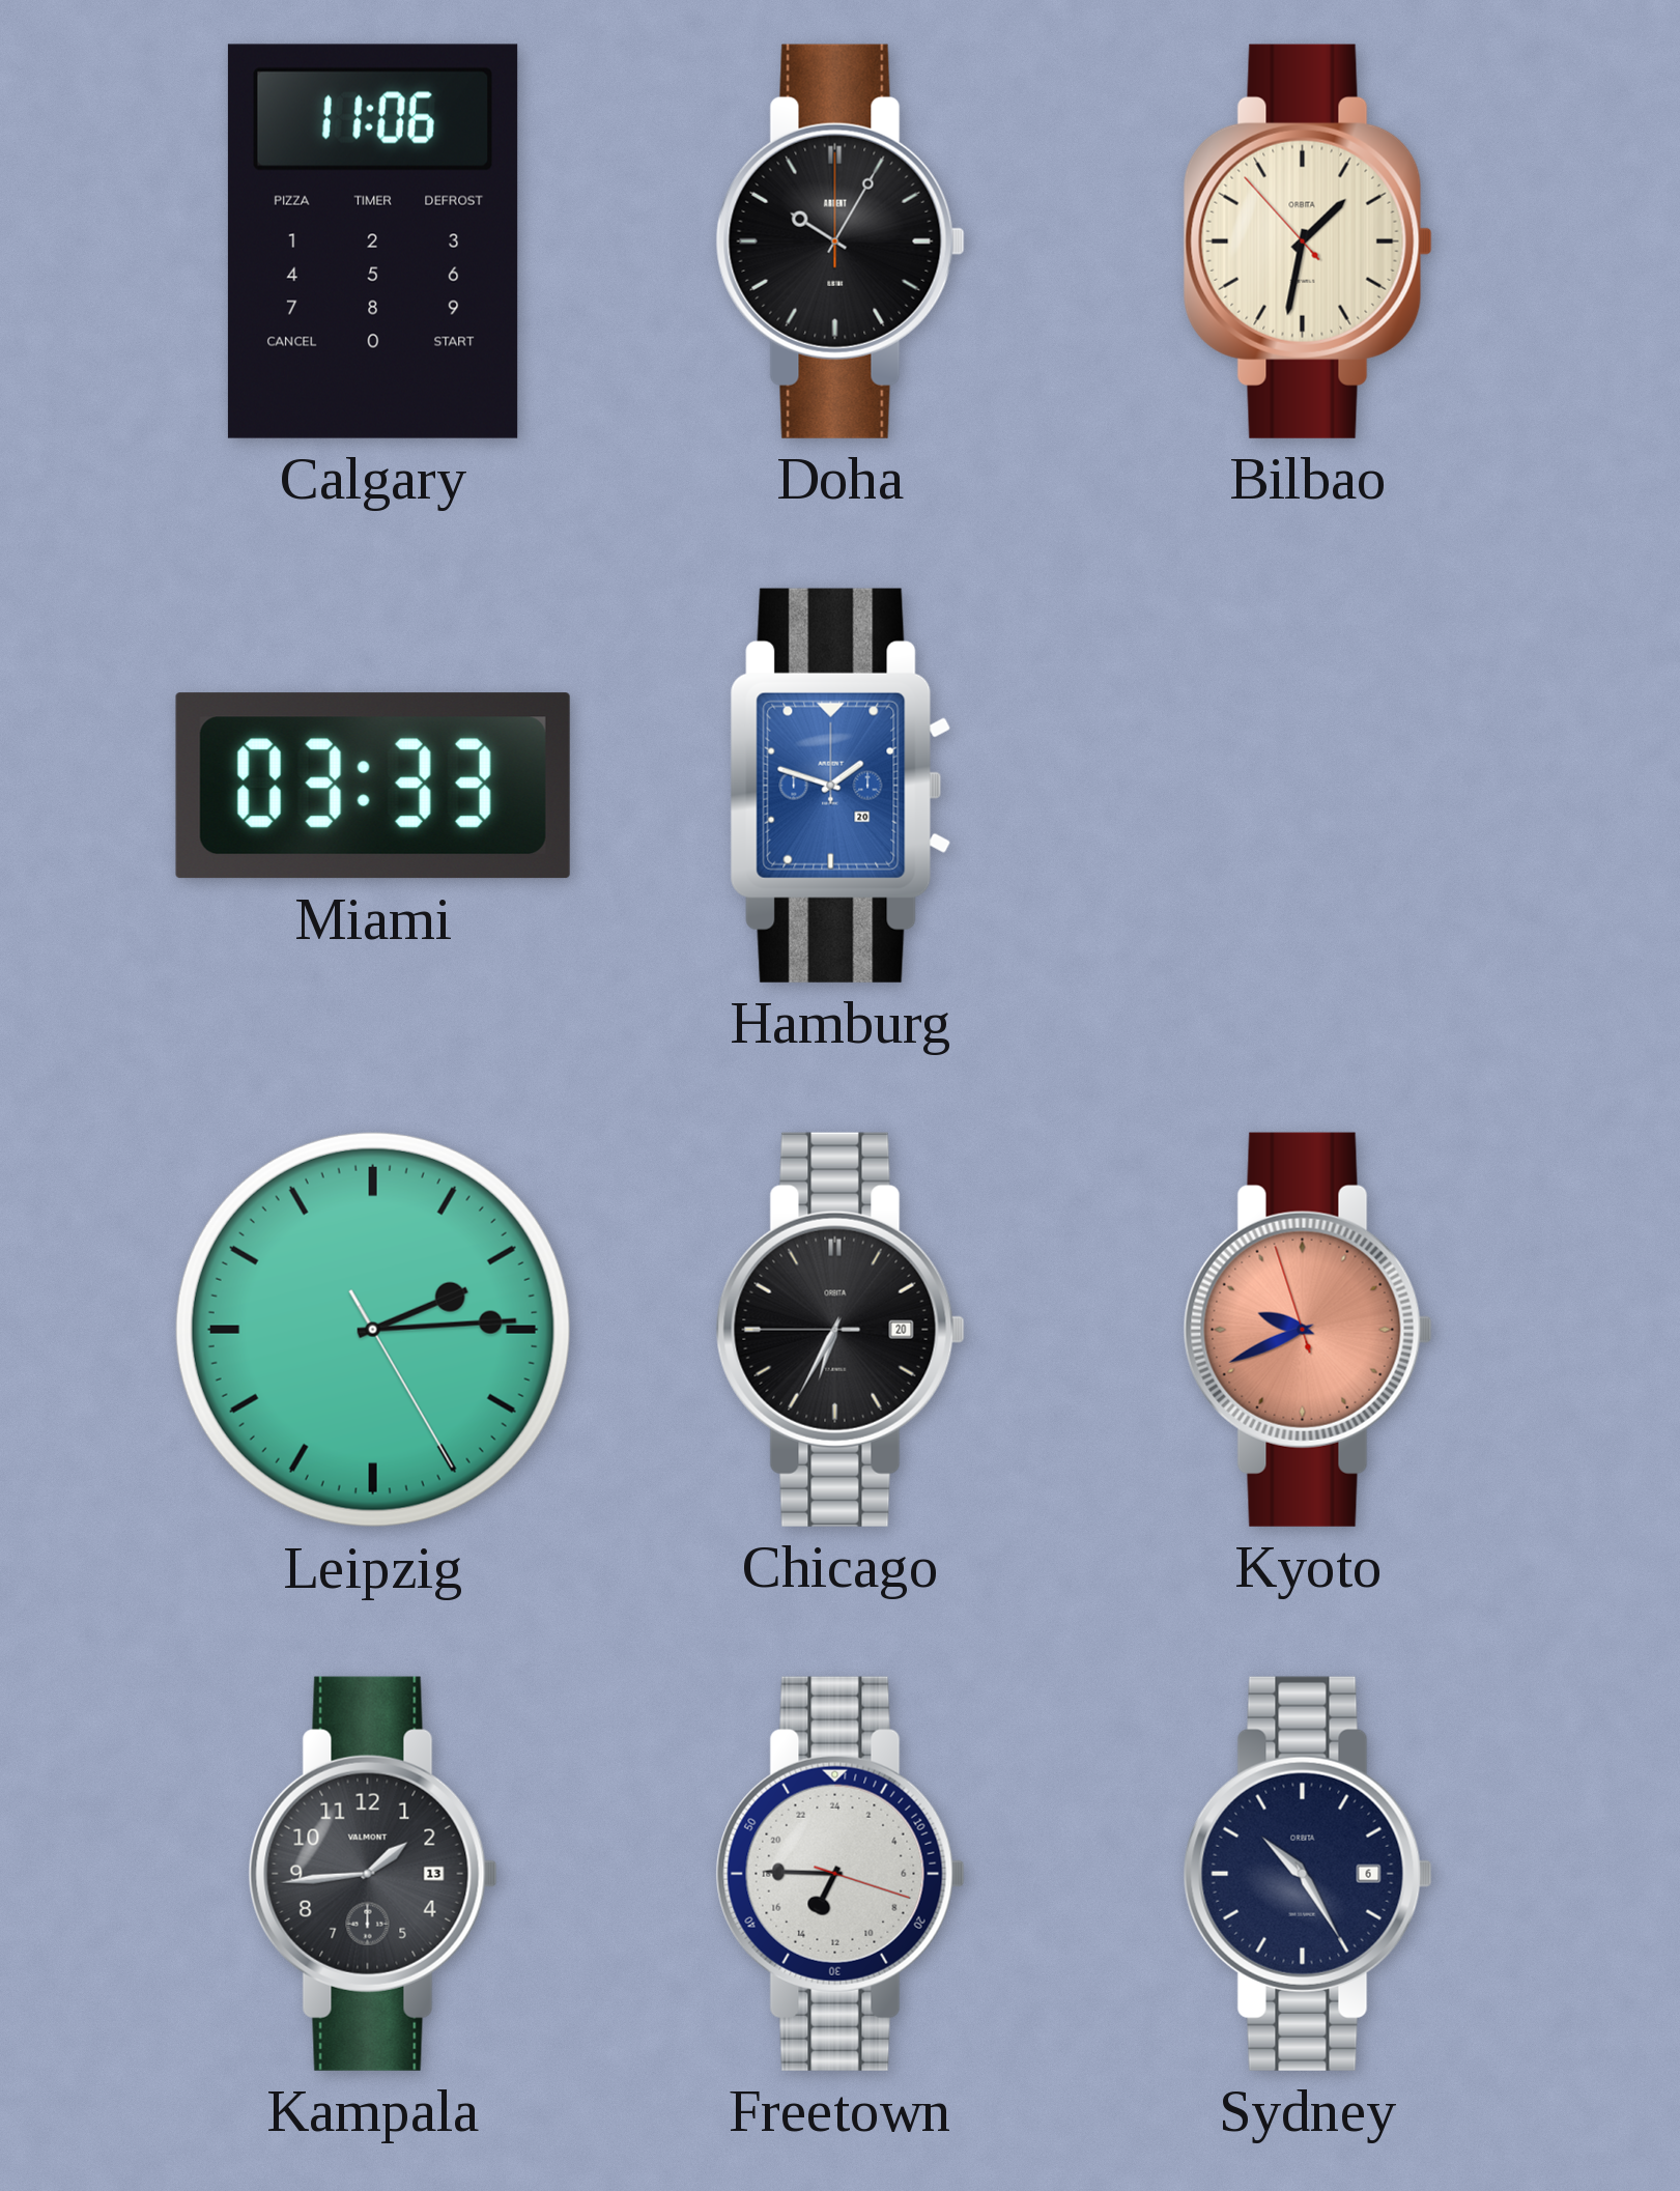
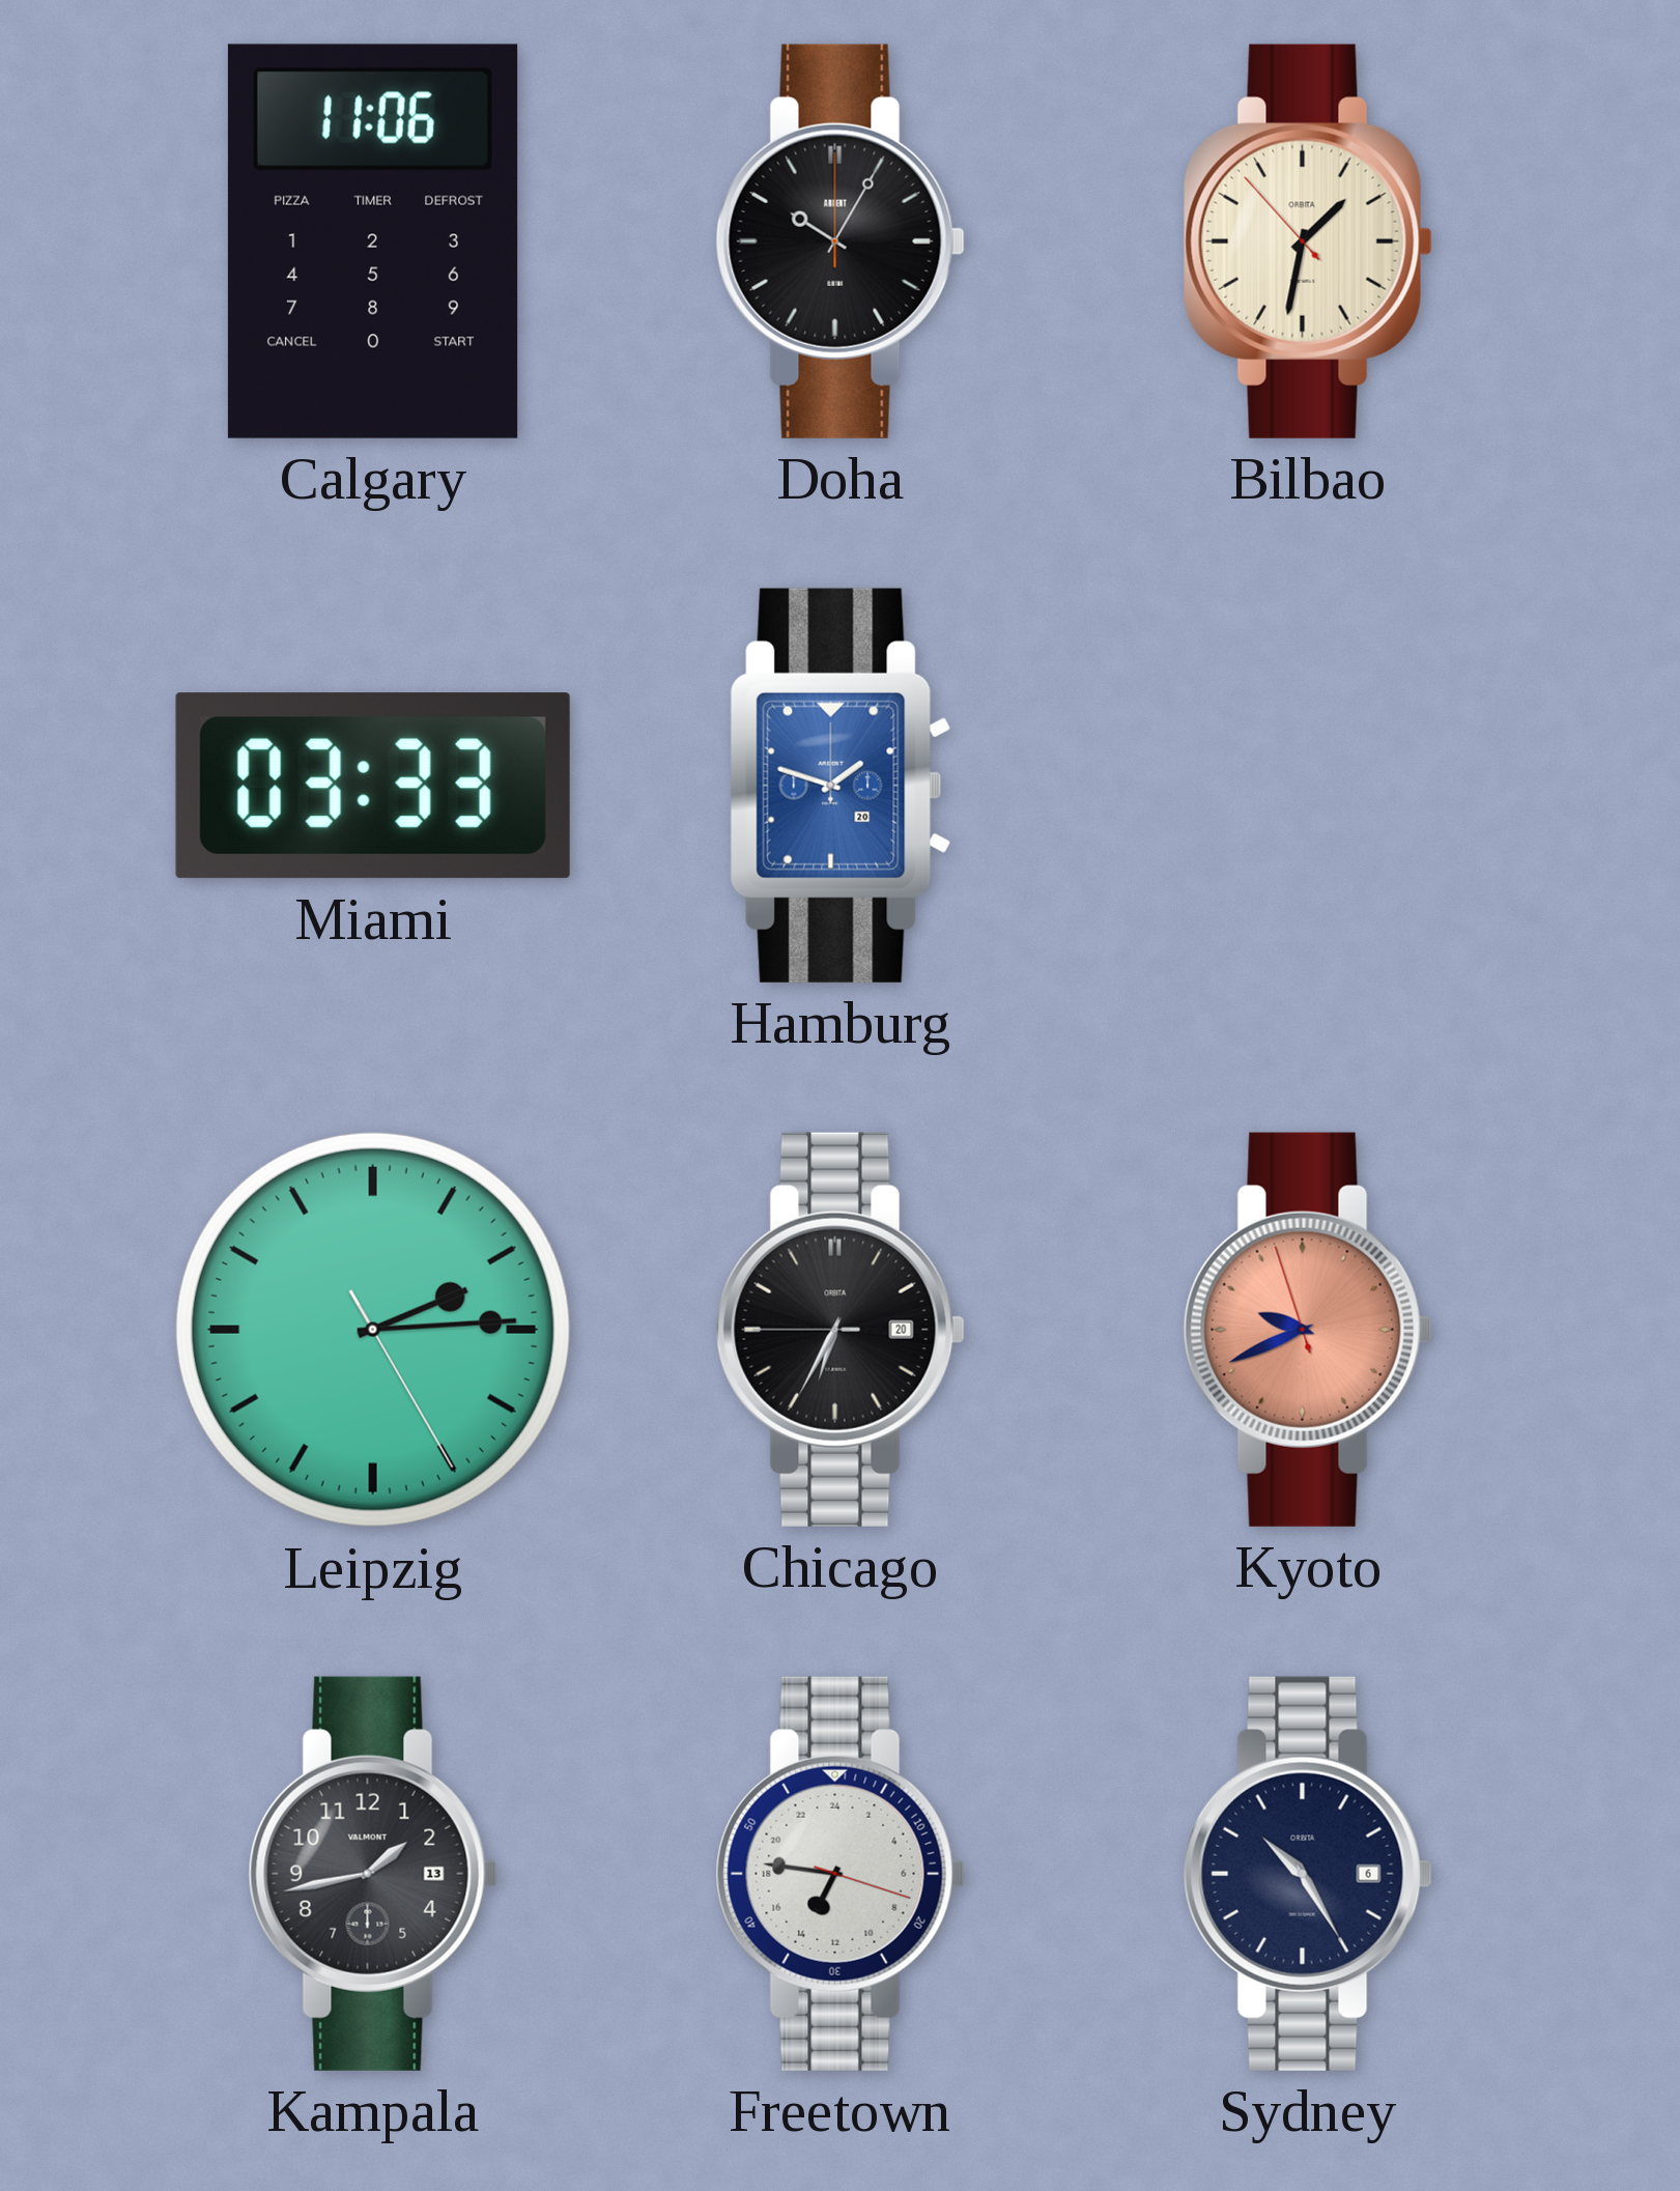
Kampala: 1:44 -> 1:43
Freetown: 13:45 -> 13:46
